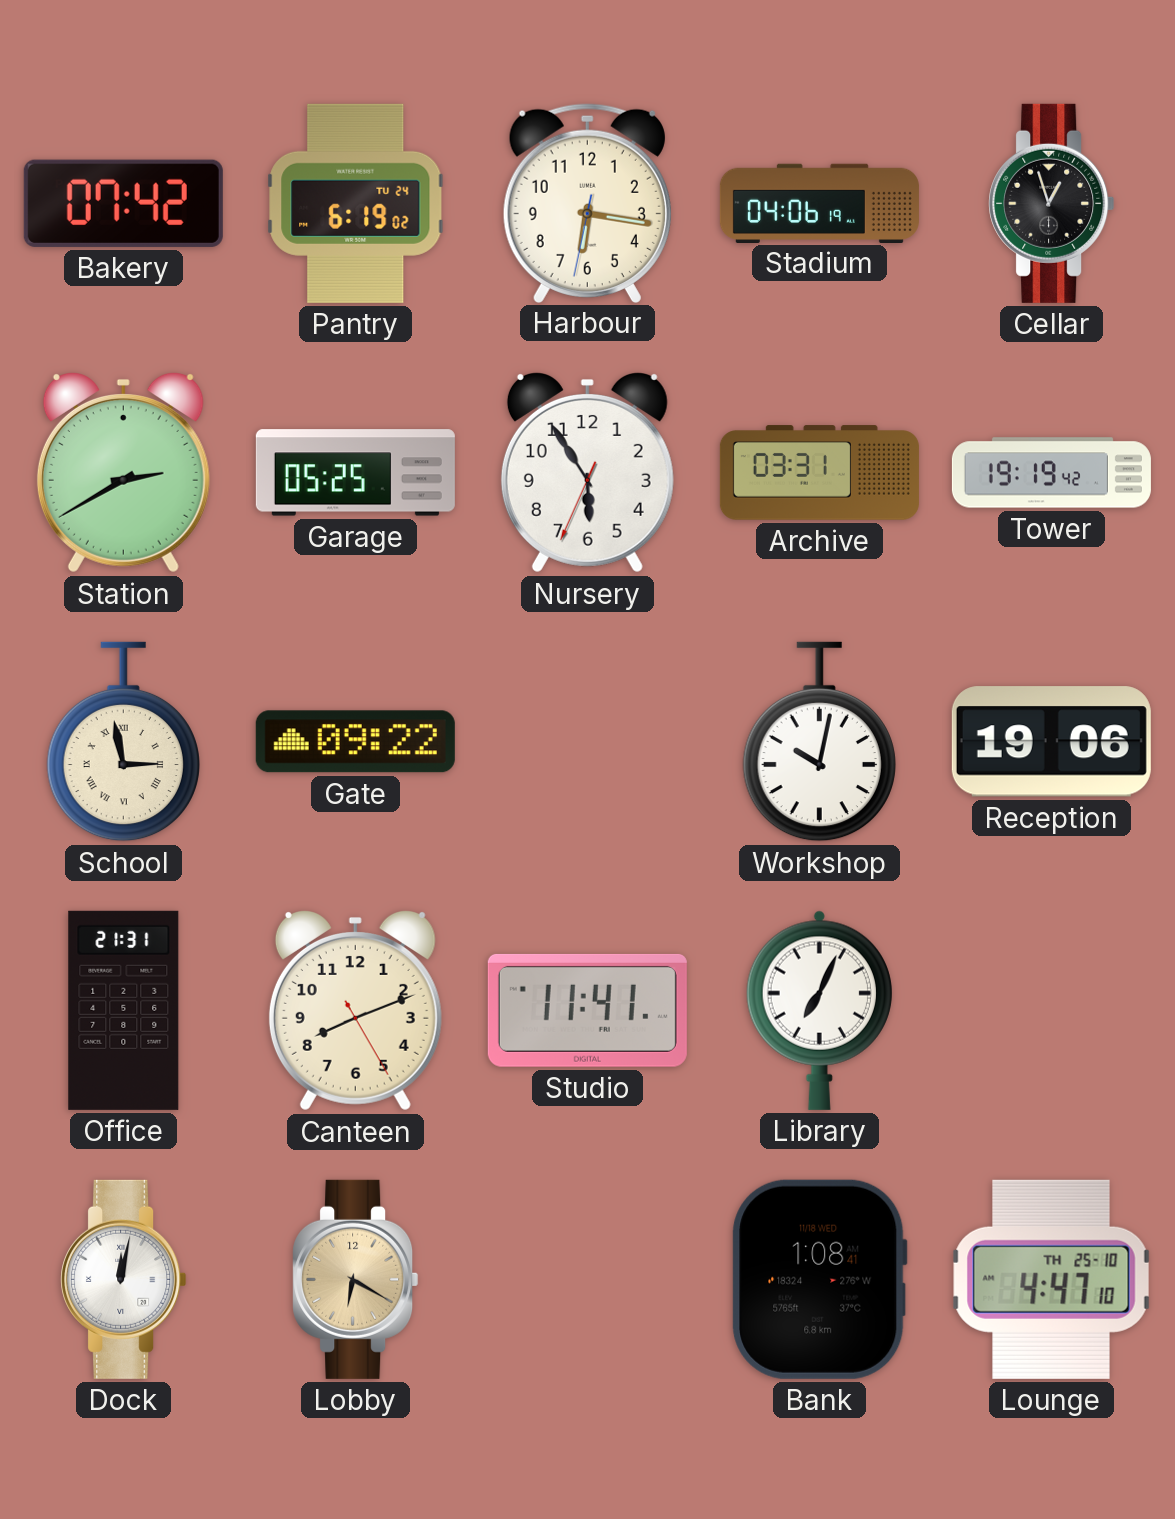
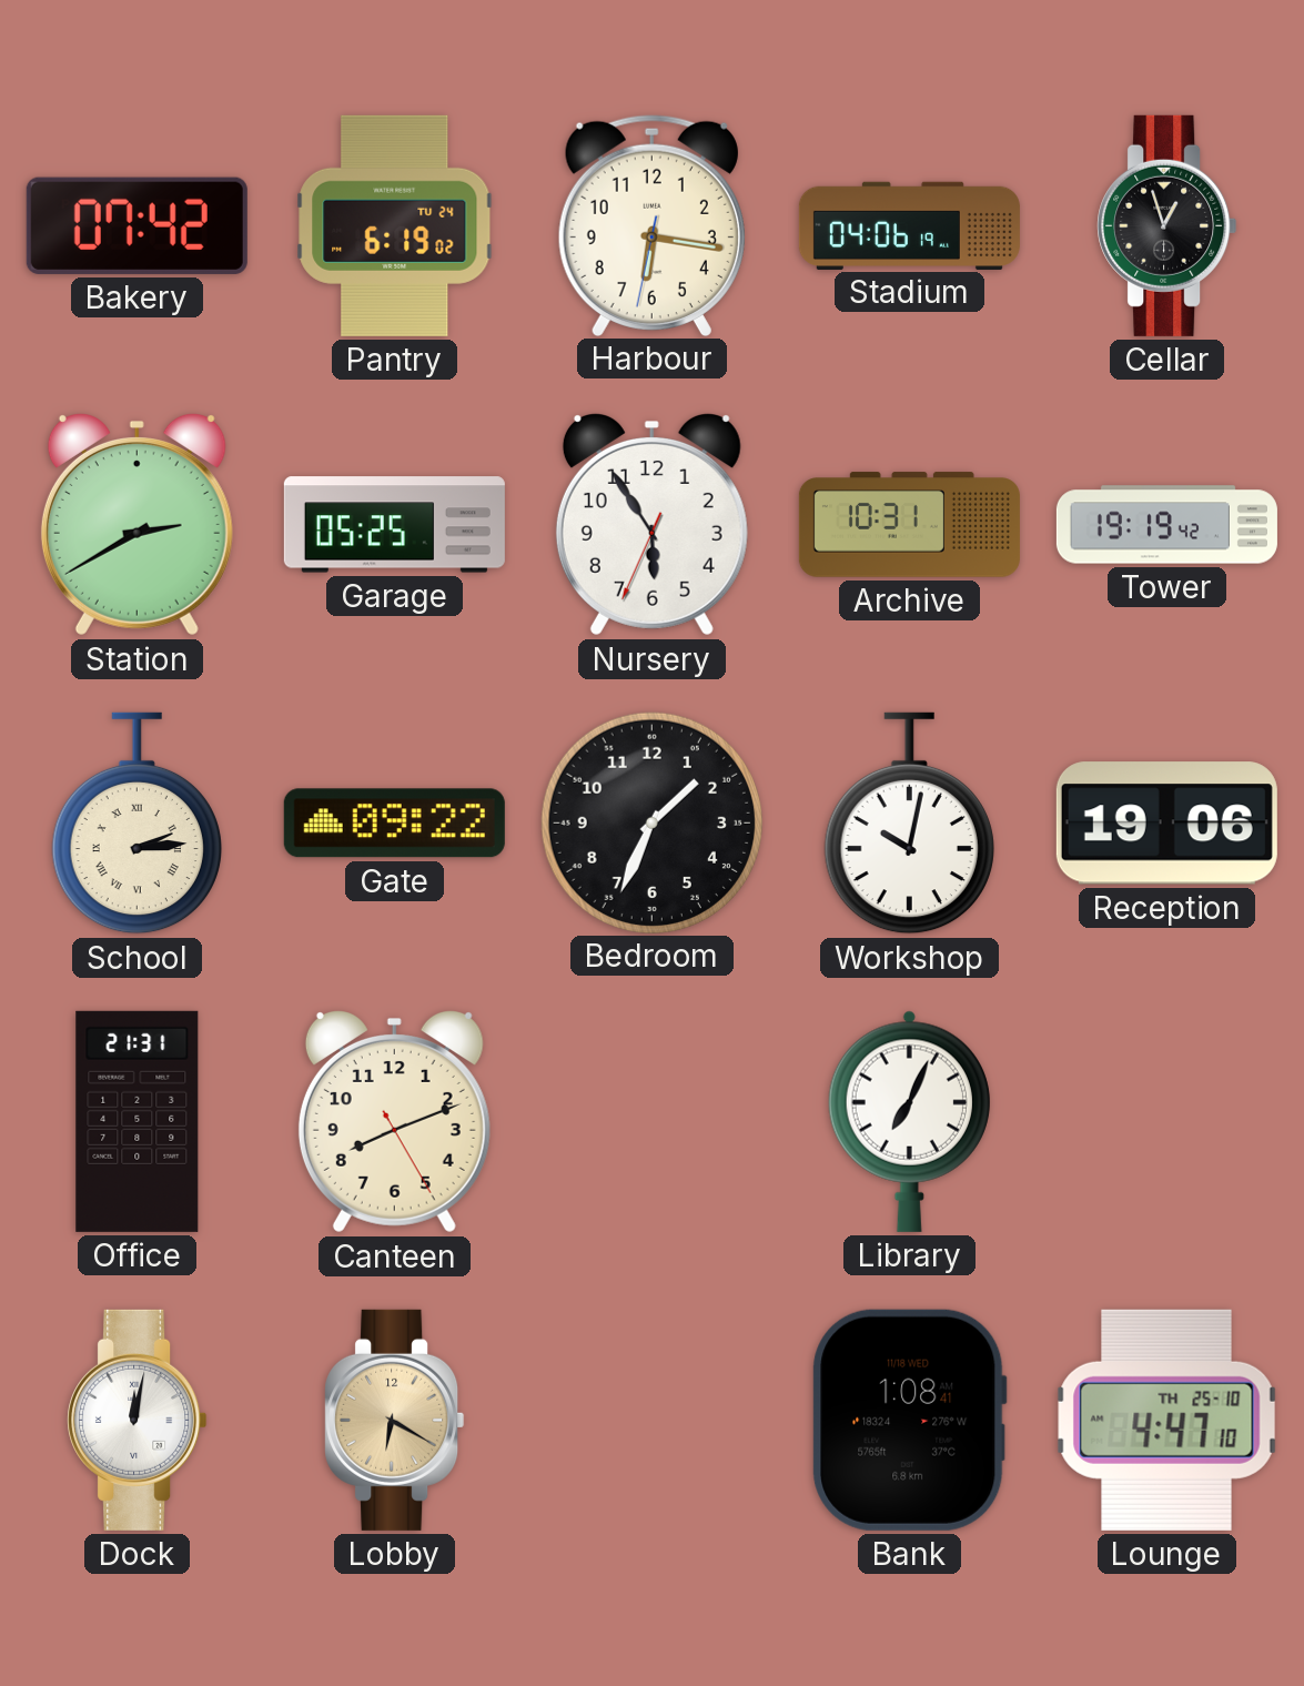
Archive: 03:31 -> 10:31
School: 2:58 -> 2:14
Bedroom: none -> 1:34
Studio: 11:41 -> none
